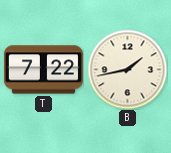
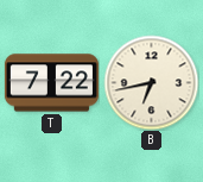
B: 1:43 -> 6:43
